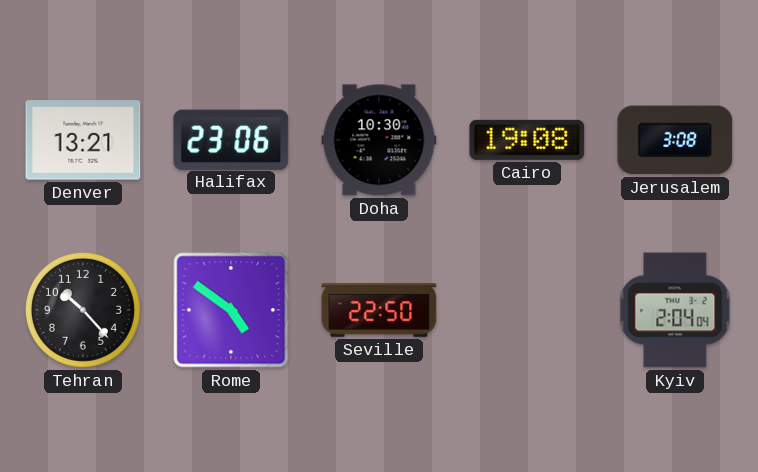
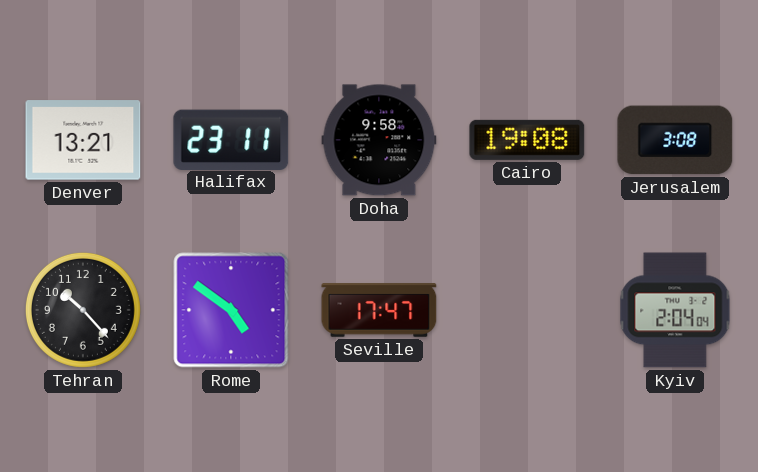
Halifax: 23:06 -> 23:11
Doha: 10:30 -> 9:58
Seville: 22:50 -> 17:47
